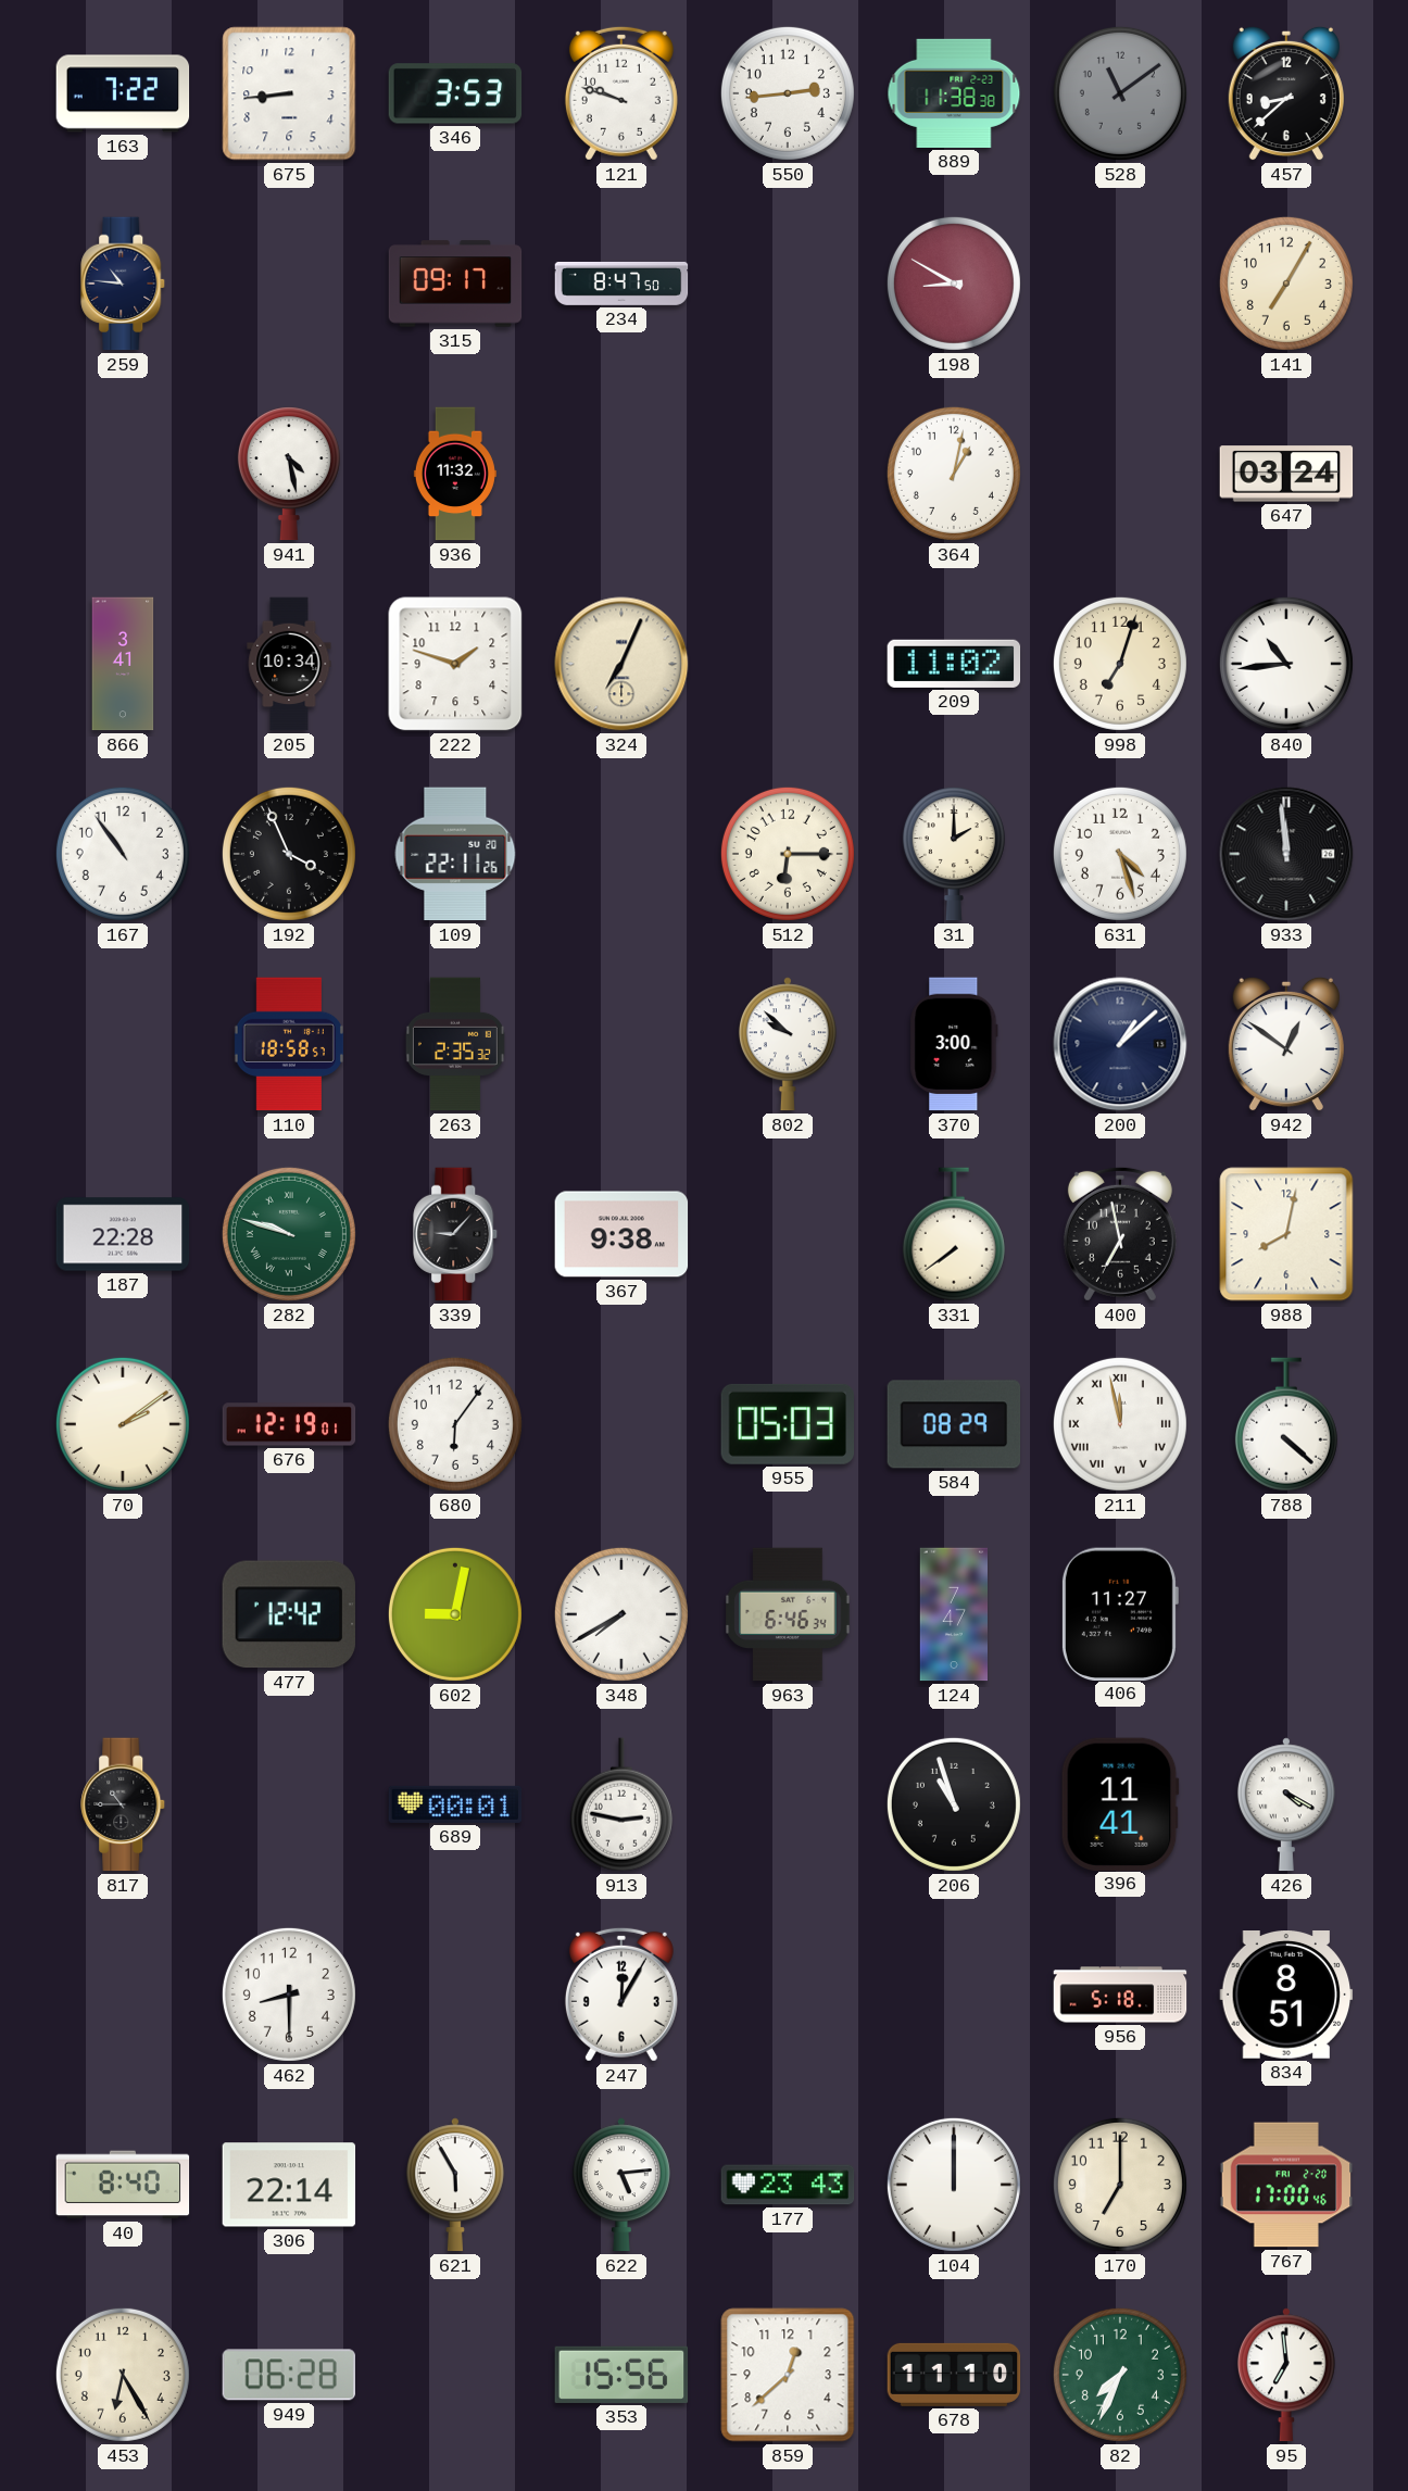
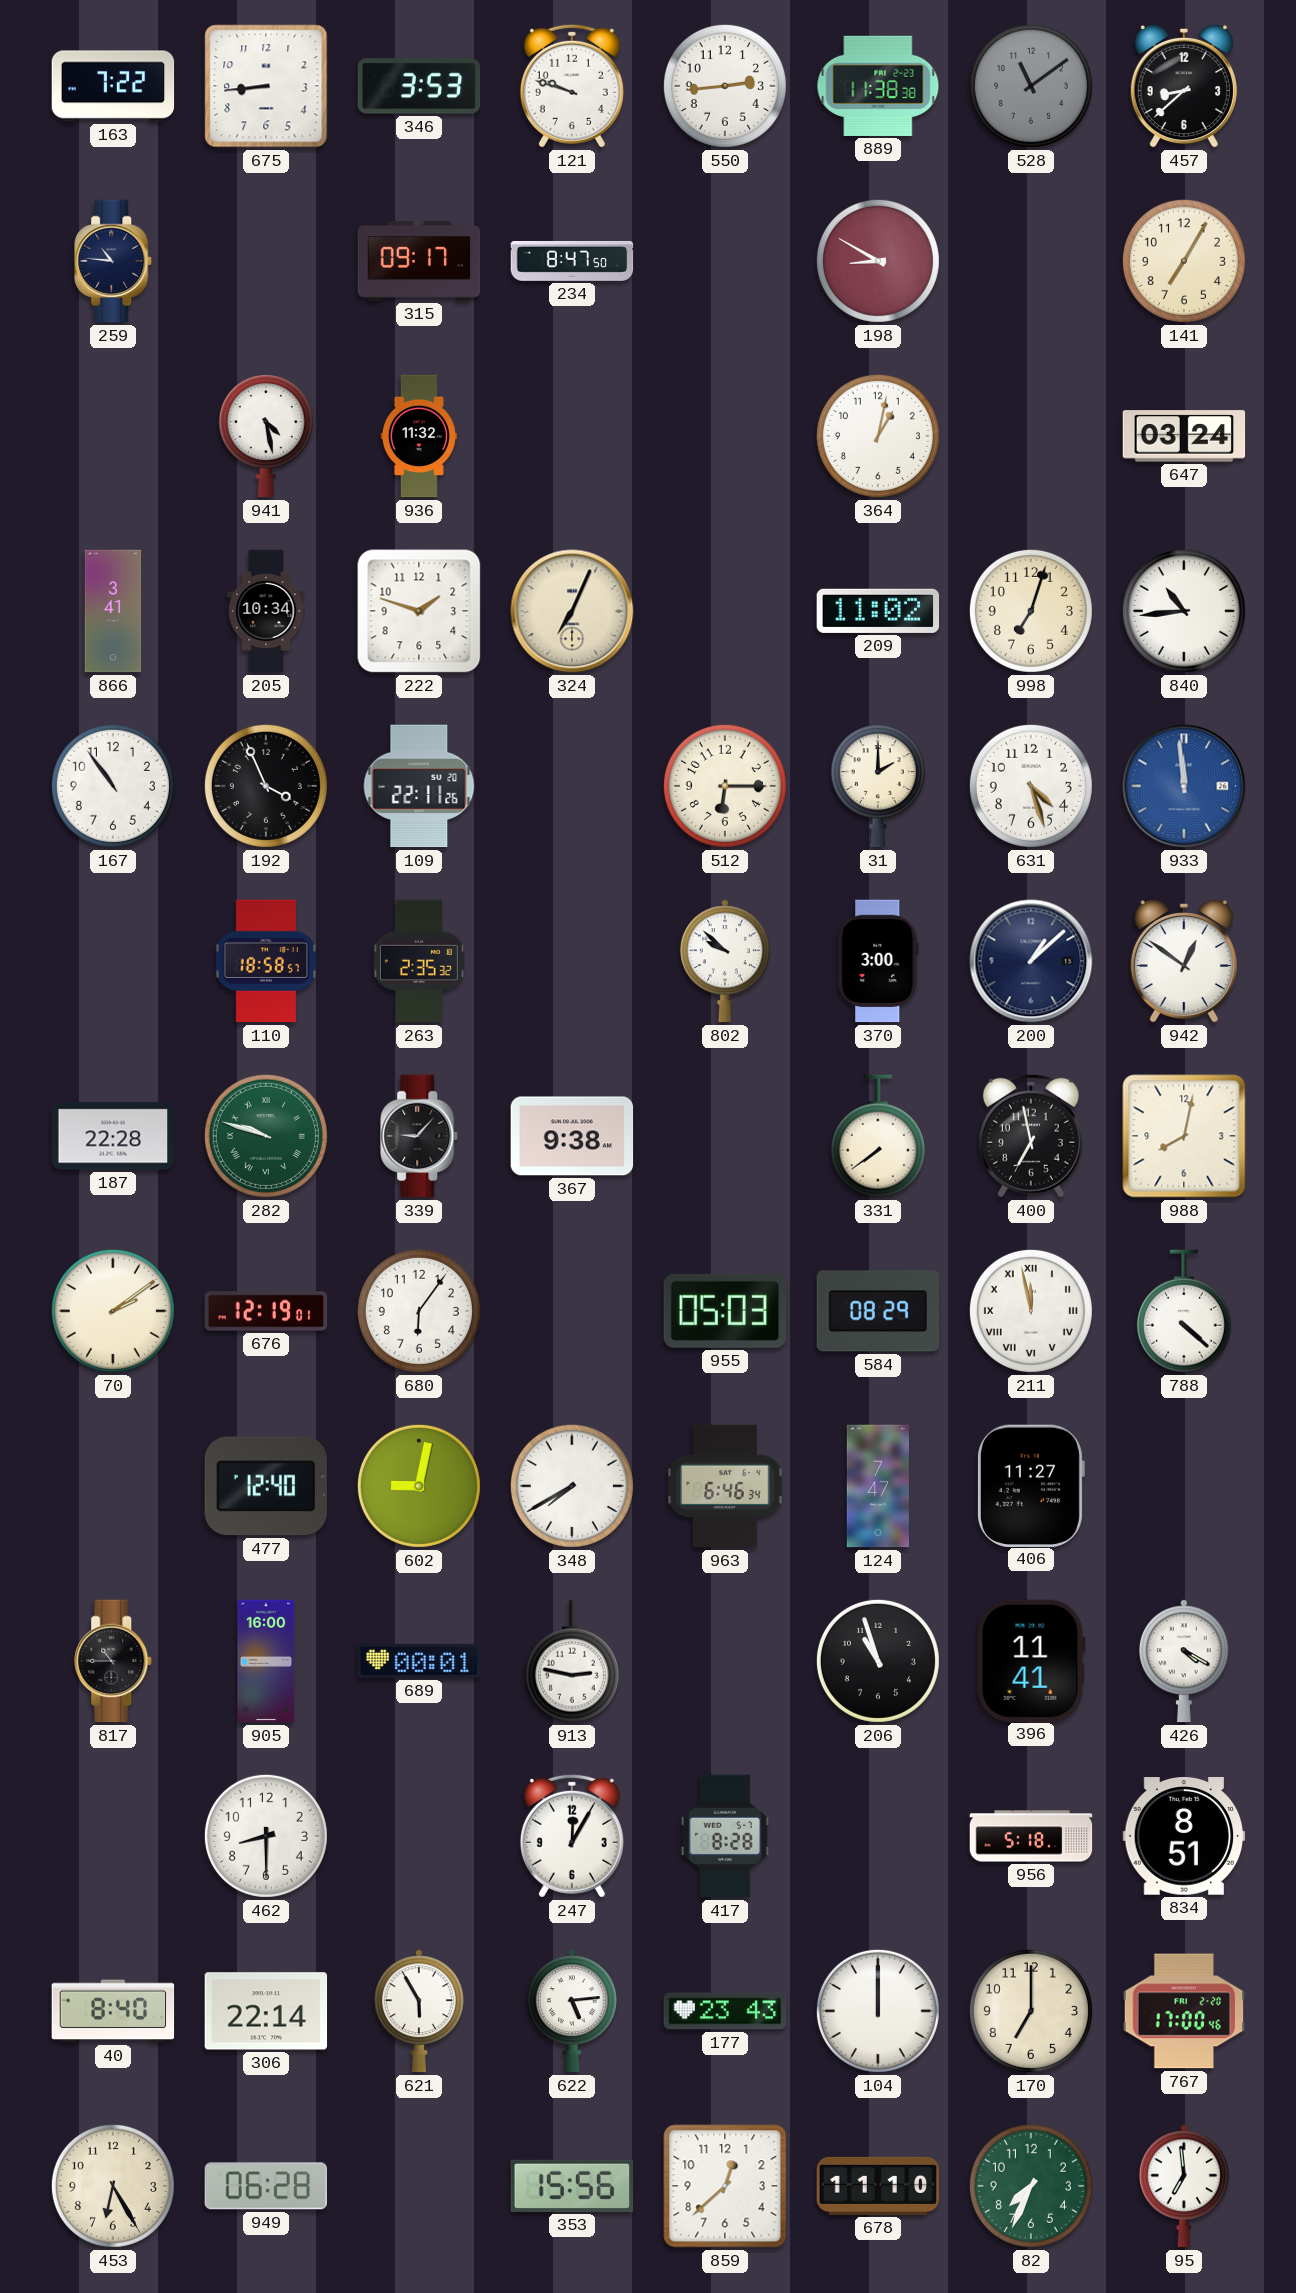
933 dial: black -> blue
477: 12:42 -> 12:40
905: none -> 16:00
417: none -> 8:28
